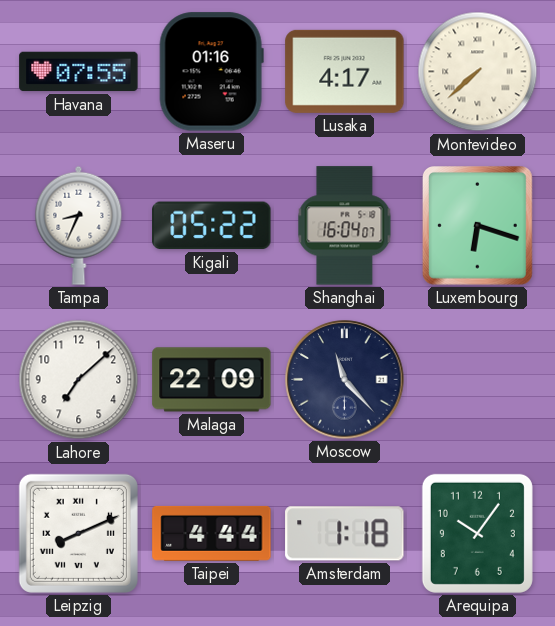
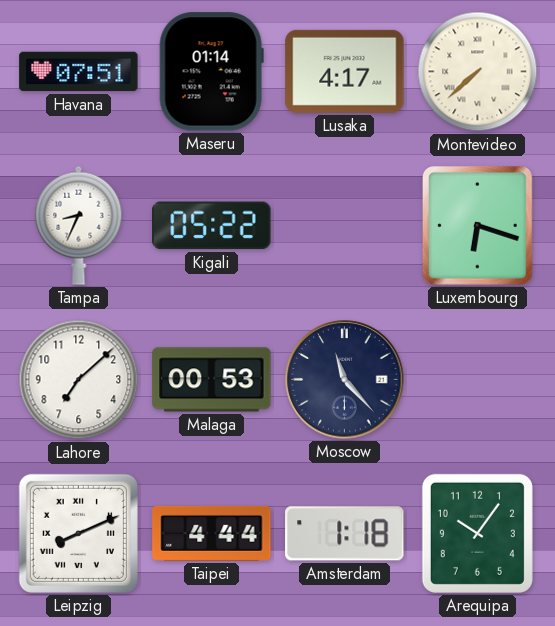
Havana: 07:55 -> 07:51
Maseru: 01:16 -> 01:14
Shanghai: 16:04 -> none
Malaga: 22:09 -> 00:53
